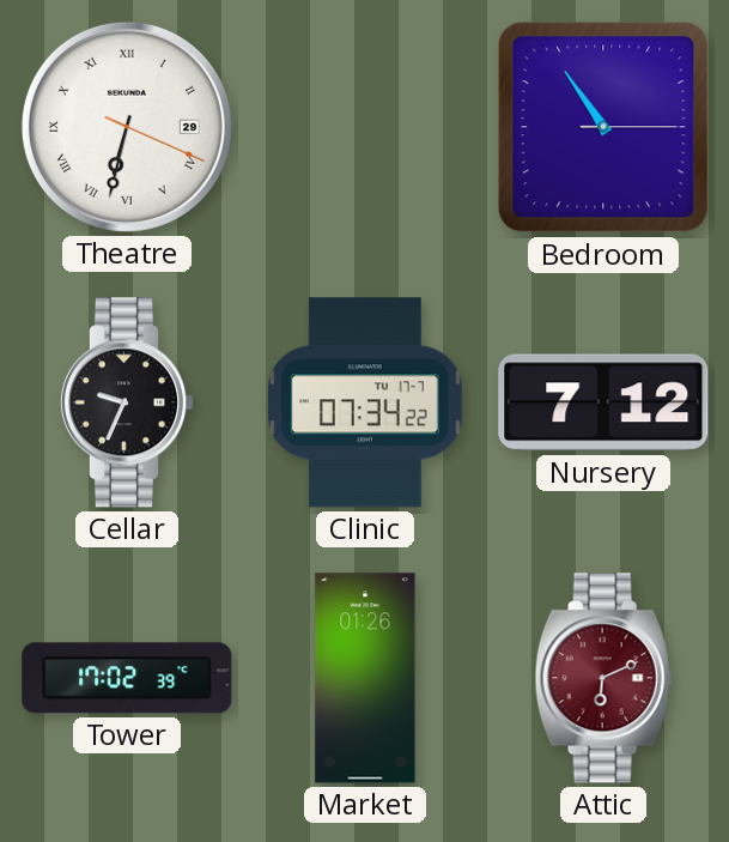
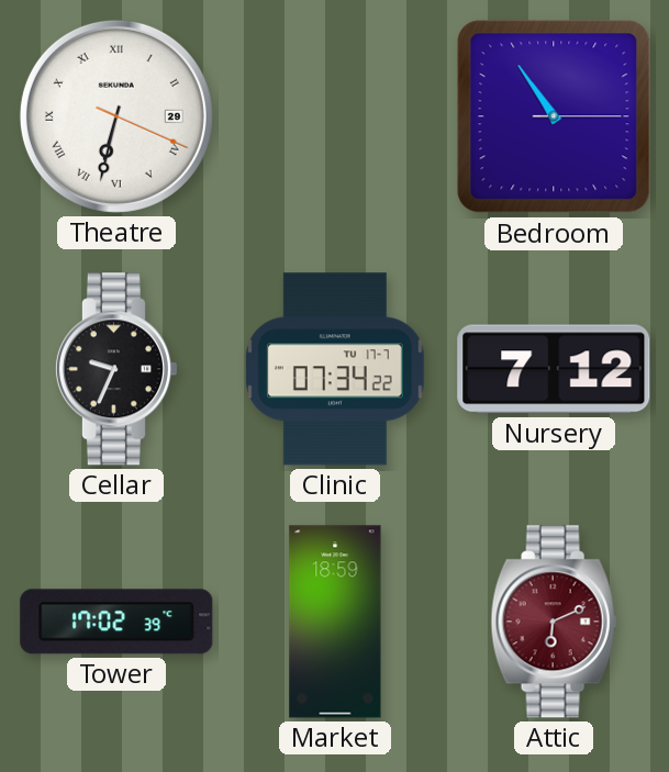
Market: 01:26 -> 18:59
